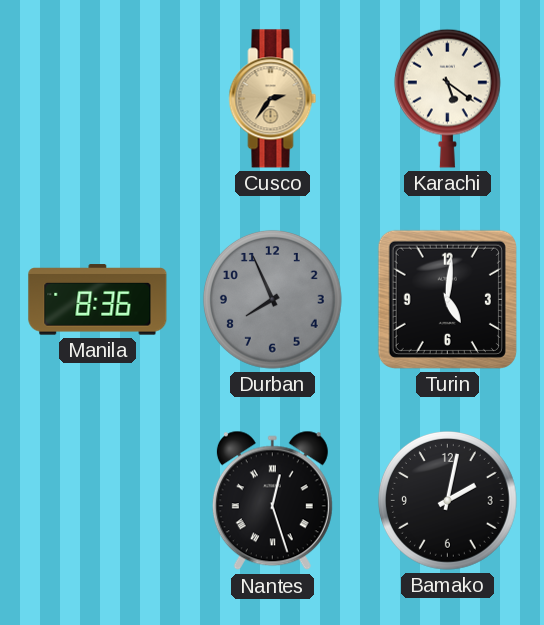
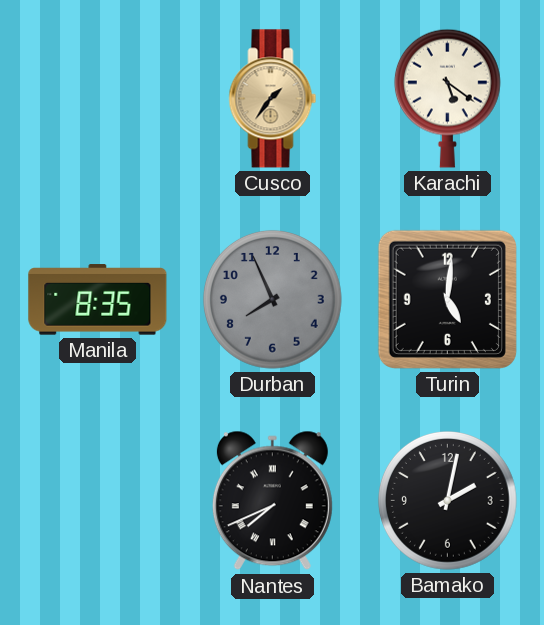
Cusco: 2:36 -> 1:36
Manila: 8:36 -> 8:35
Nantes: 12:27 -> 7:41
